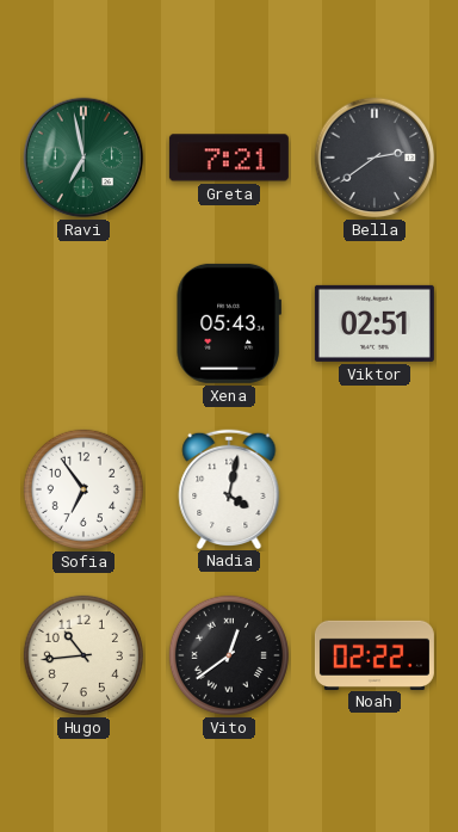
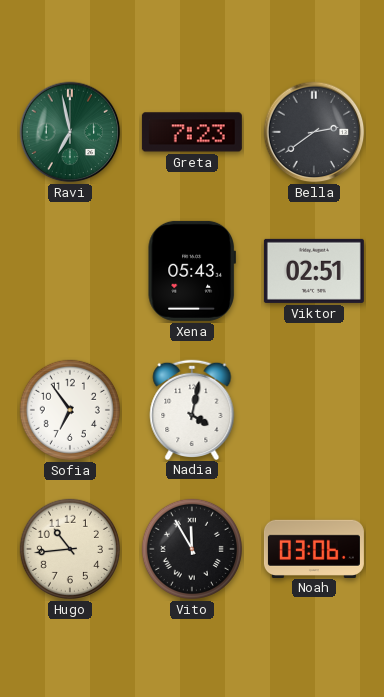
Greta: 7:21 -> 7:23
Vito: 12:39 -> 11:55
Noah: 02:22 -> 03:06
